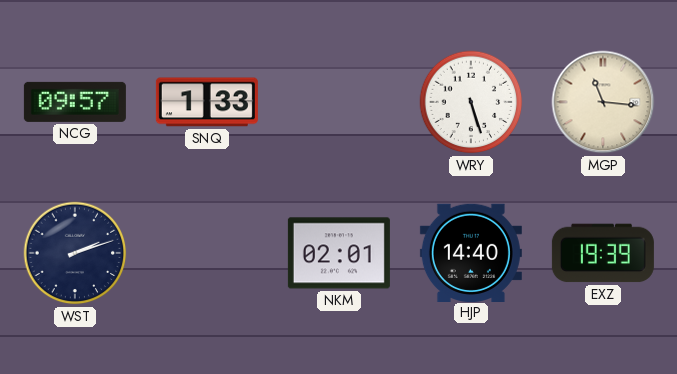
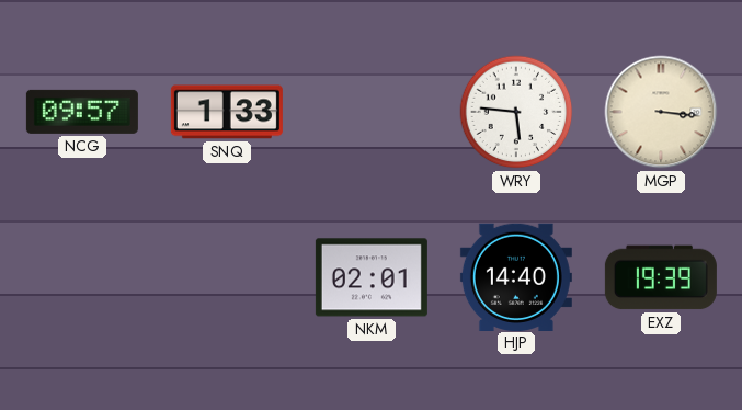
WRY: 5:27 -> 5:46
MGP: 11:16 -> 3:16
WST: 2:12 -> none
